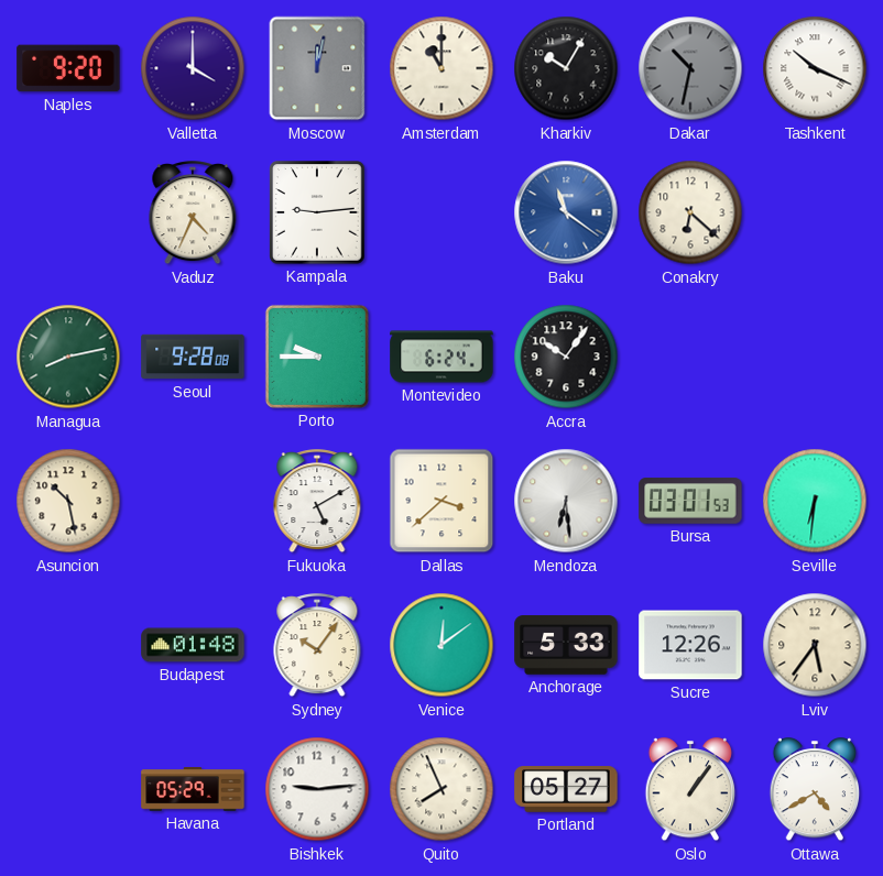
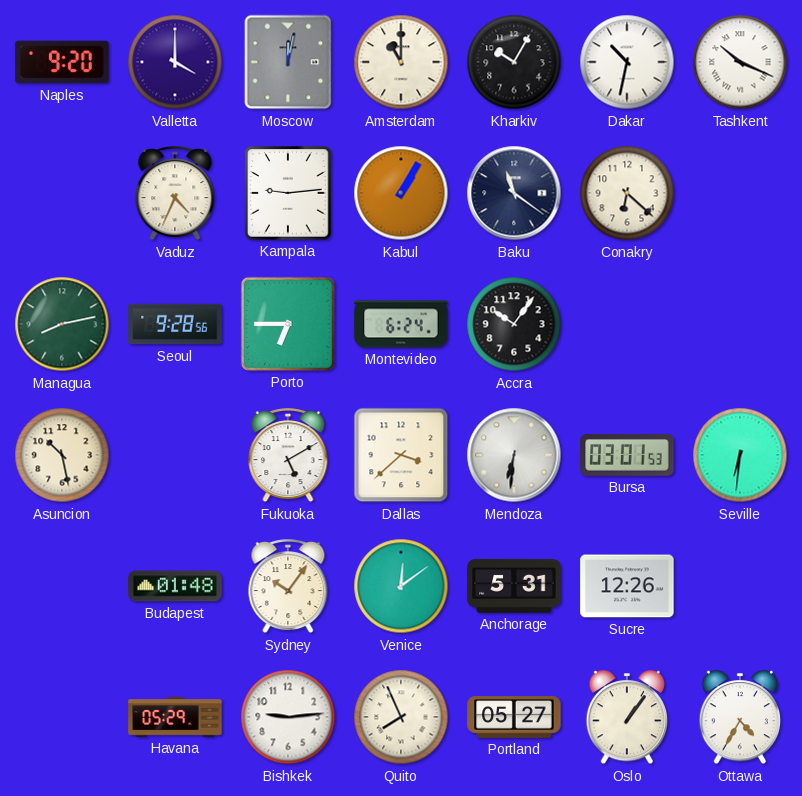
Dakar dial: grey -> white
Kabul: none -> 1:05
Baku dial: blue -> navy
Seoul: 9:28:08 -> 9:28:56
Porto: 9:45 -> 6:45
Mendoza: 6:29 -> 6:31
Anchorage: 5:33 -> 5:31
Lviv: 5:36 -> none
Ottawa: 4:40 -> 4:35
